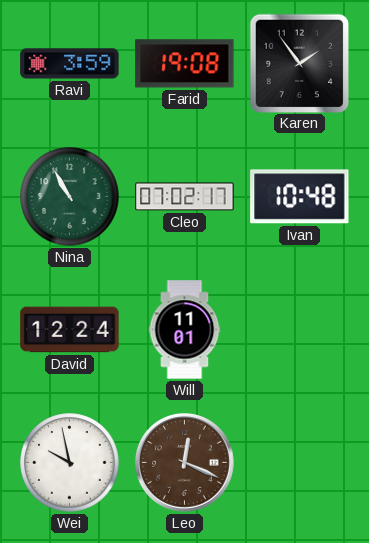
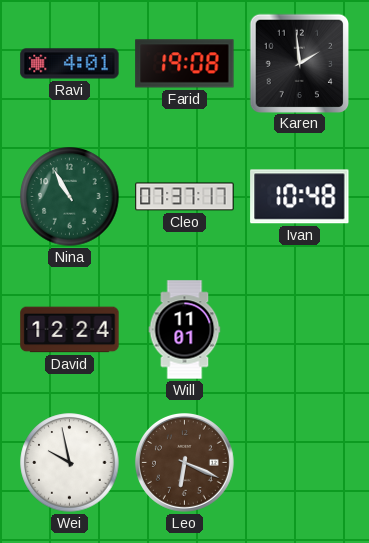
Ravi: 3:59 -> 4:01
Karen: 1:54 -> 1:59
Cleo: 07:02 -> 07:37
Leo: 12:19 -> 6:19
